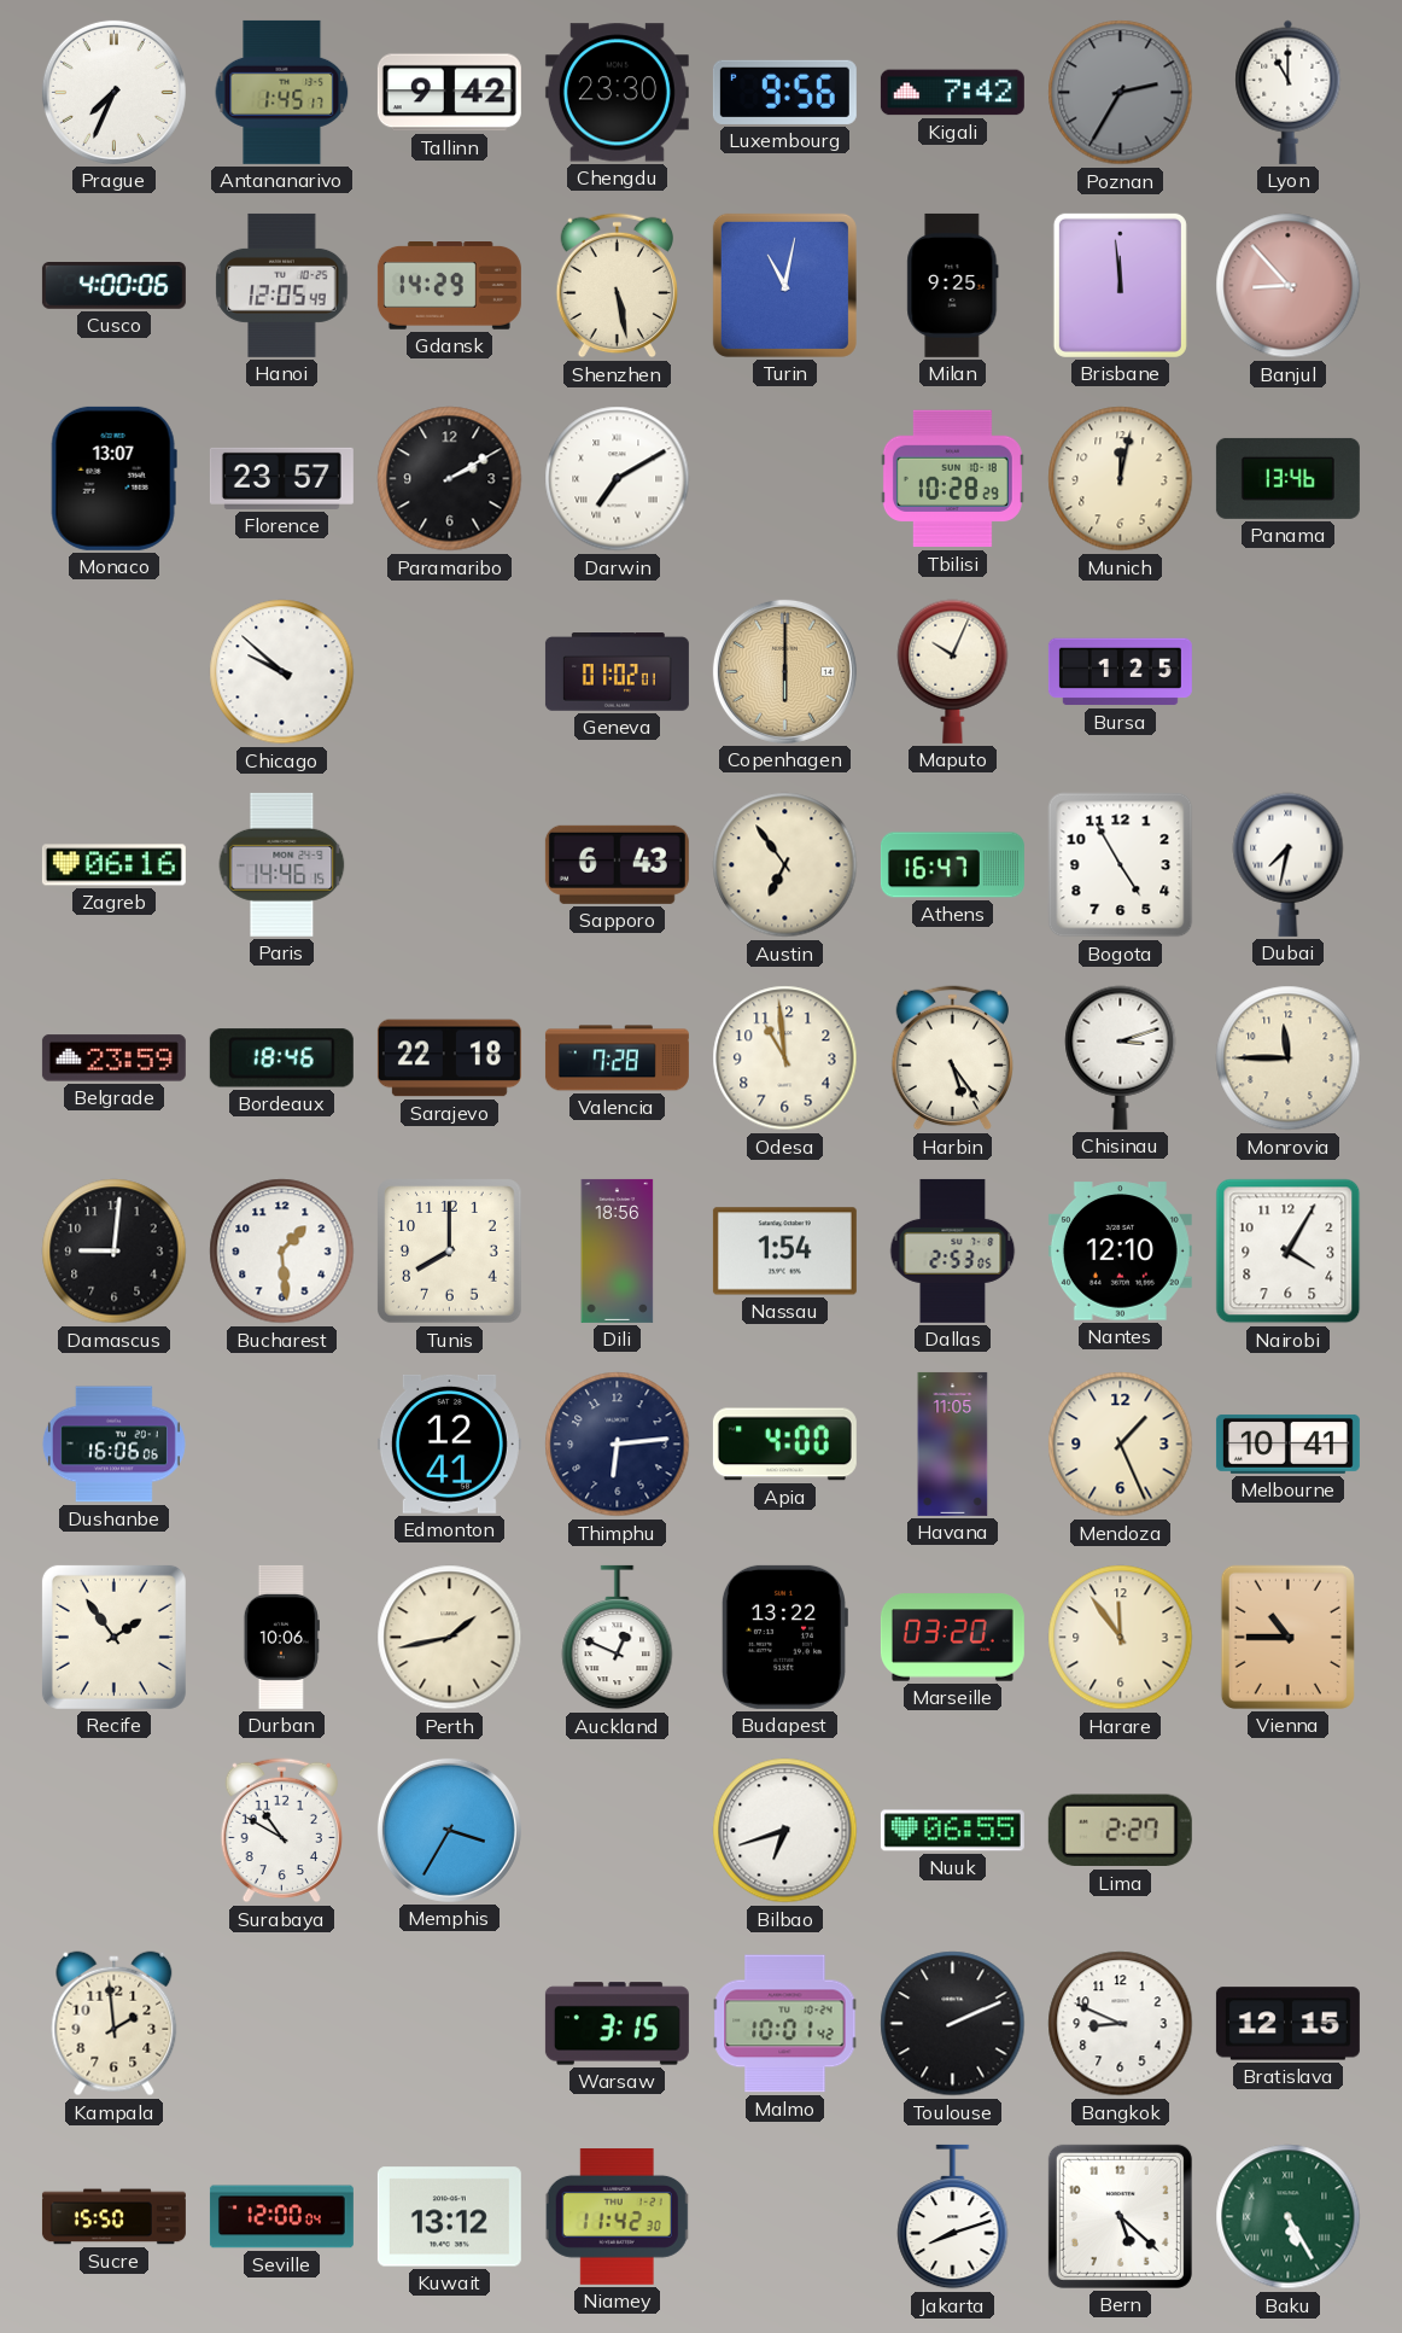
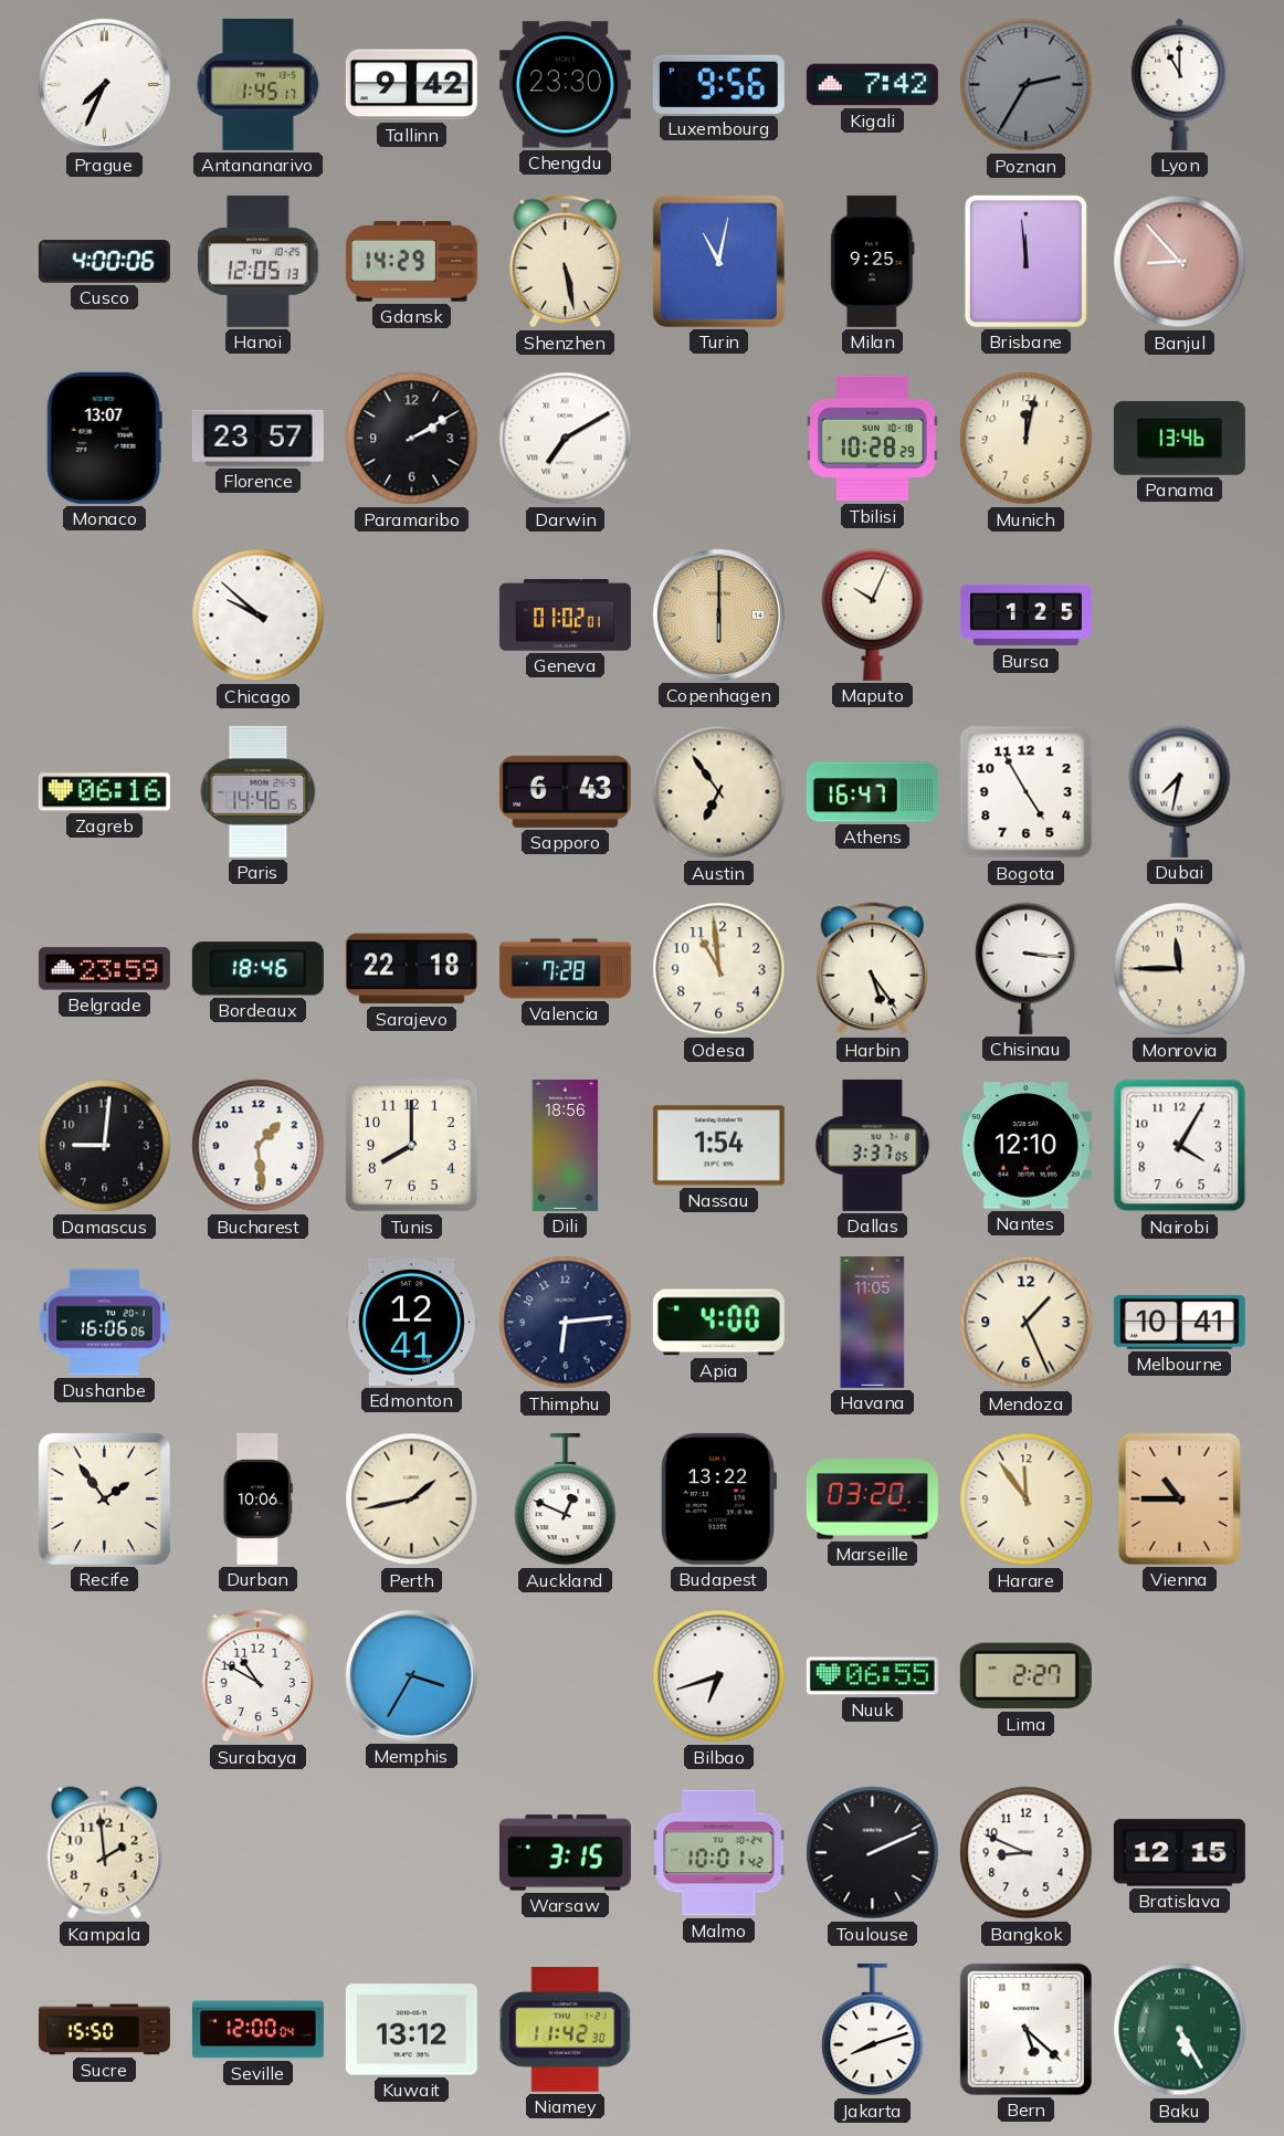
Hanoi: 12:05:49 -> 12:05:13
Chisinau: 3:12 -> 3:16
Dallas: 2:53 -> 3:37
